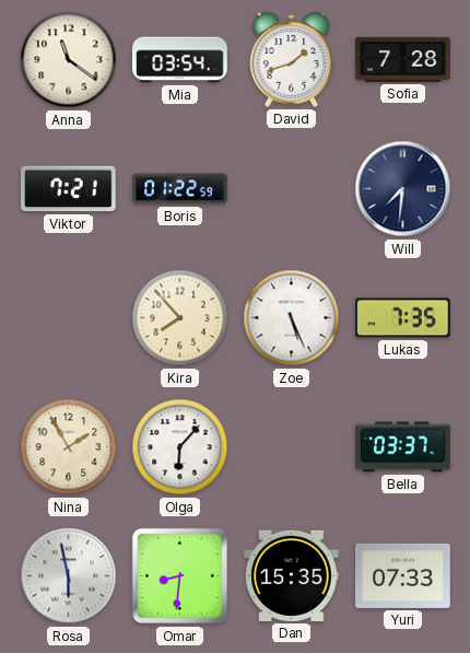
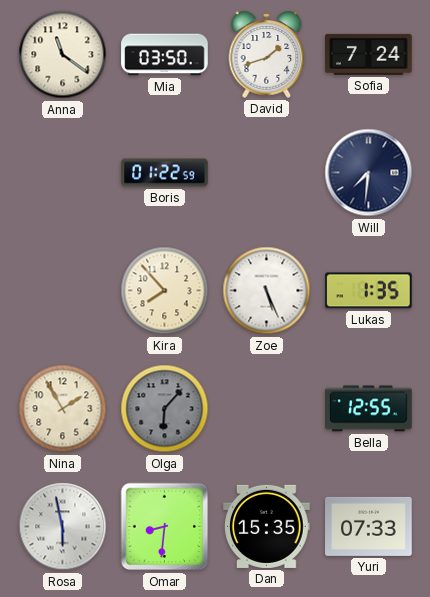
Mia: 03:54 -> 03:50
Sofia: 7:28 -> 7:24
Viktor: 7:21 -> none
Lukas: 7:35 -> 1:35
Olga dial: white -> grey
Bella: 03:37 -> 12:55
